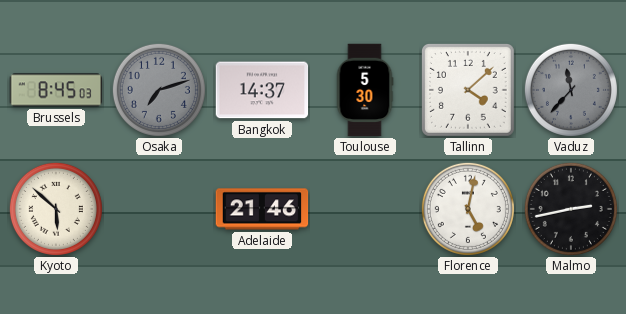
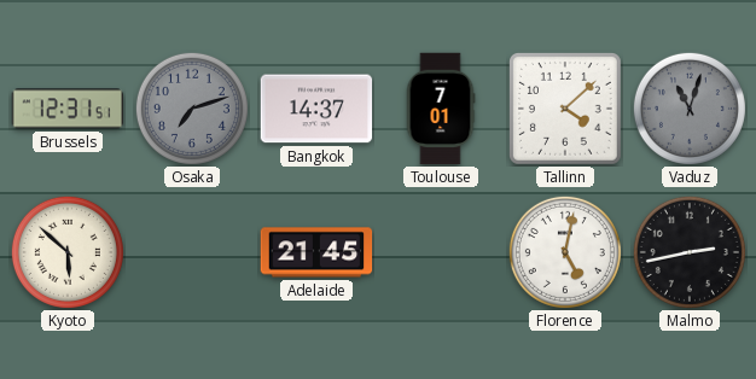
Brussels: 8:45 -> 12:31
Toulouse: 5:30 -> 7:01
Vaduz: 11:37 -> 11:03
Adelaide: 21:46 -> 21:45
